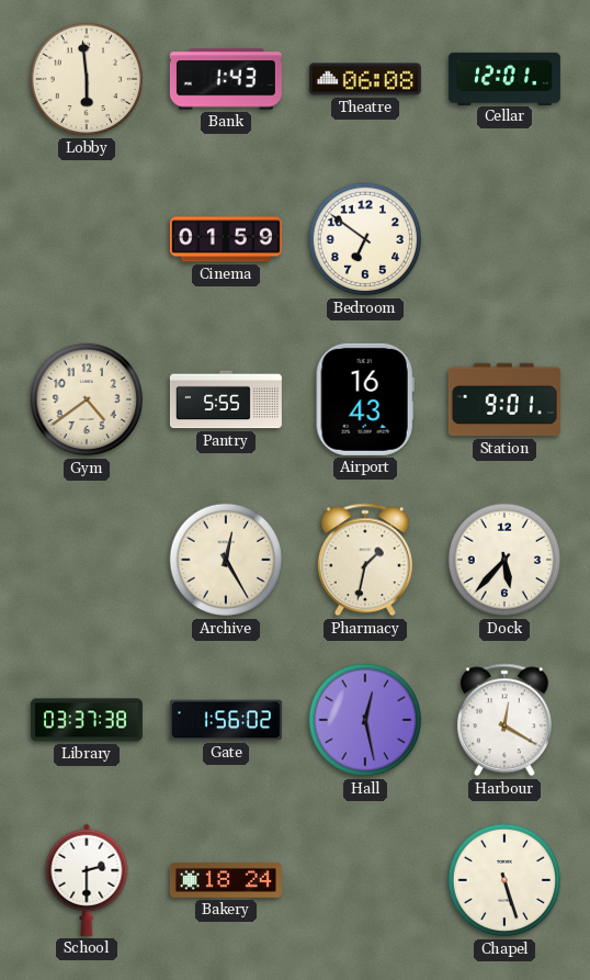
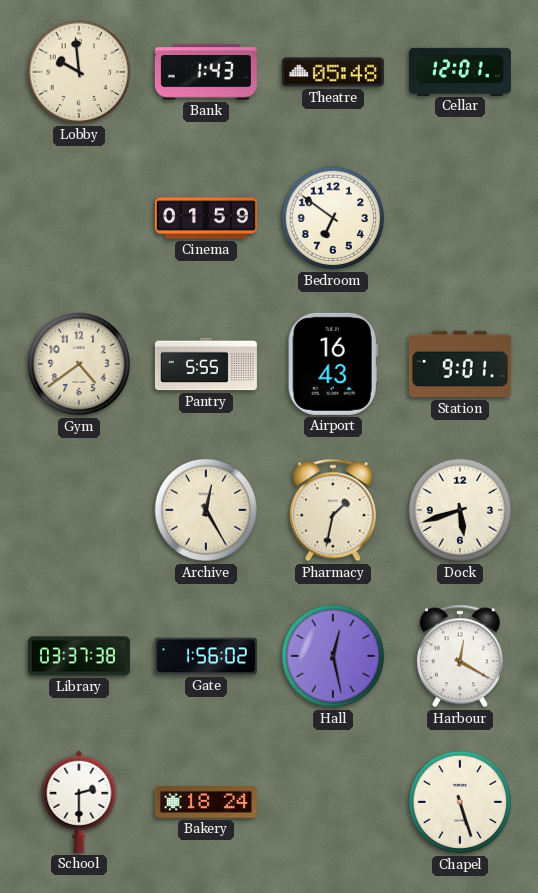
Lobby: 5:59 -> 9:59
Theatre: 06:08 -> 05:48
Dock: 5:37 -> 5:42
